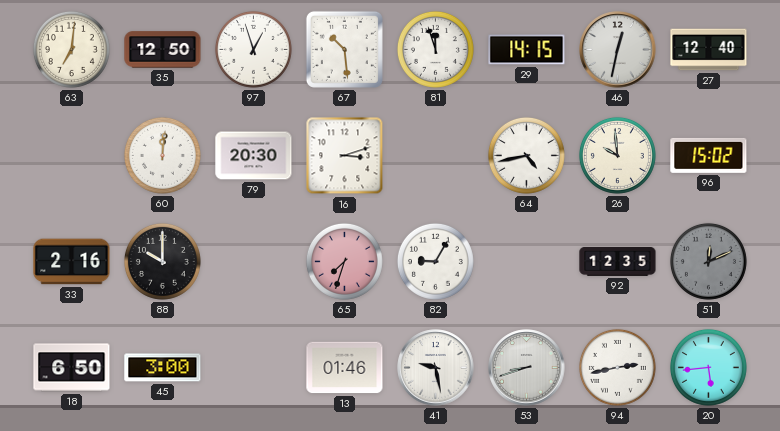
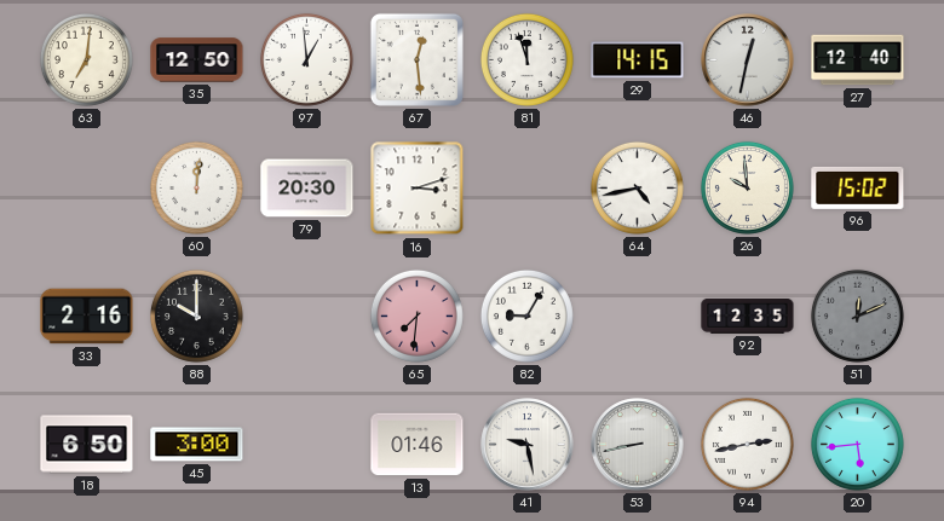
97: 12:57 -> 12:59
67: 10:29 -> 12:29
65: 7:33 -> 7:31
53: 8:42 -> 8:43
